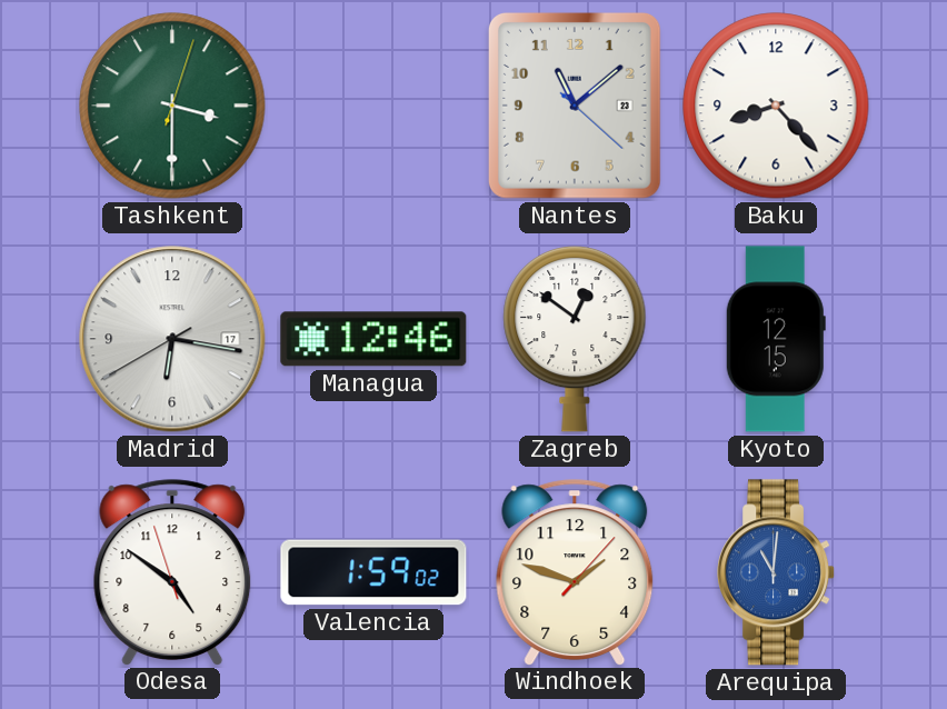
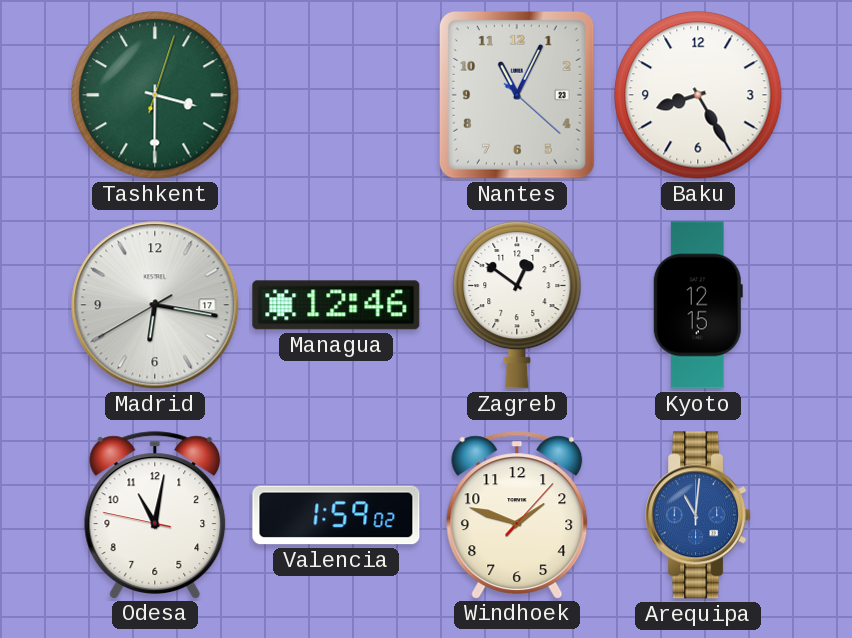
Nantes: 11:08 -> 11:04
Baku: 8:23 -> 8:25
Odesa: 4:50 -> 11:01
